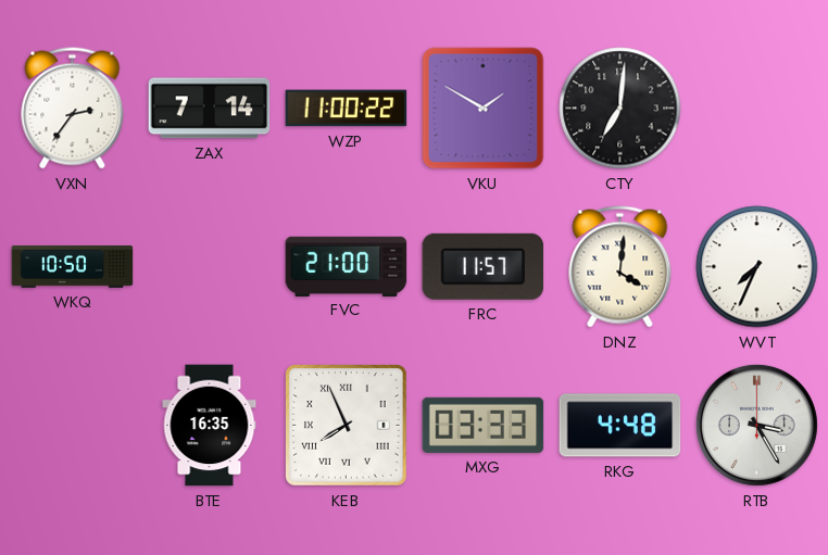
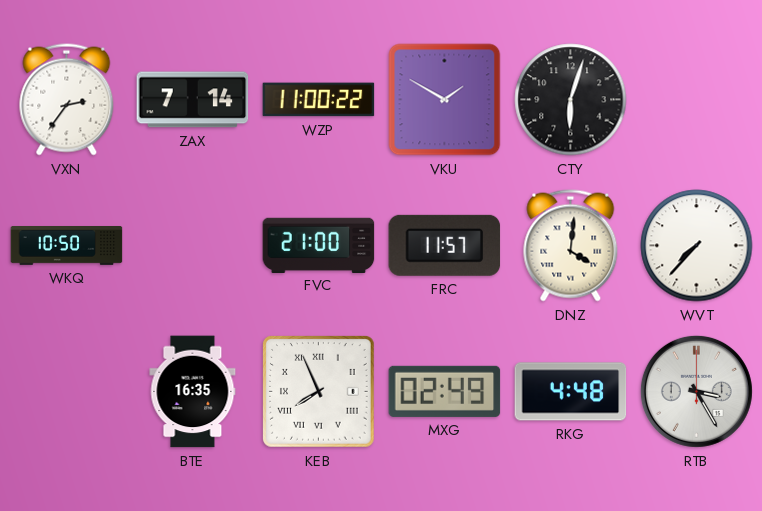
CTY: 7:01 -> 6:03
WVT: 7:34 -> 7:37
MXG: 03:33 -> 02:49
